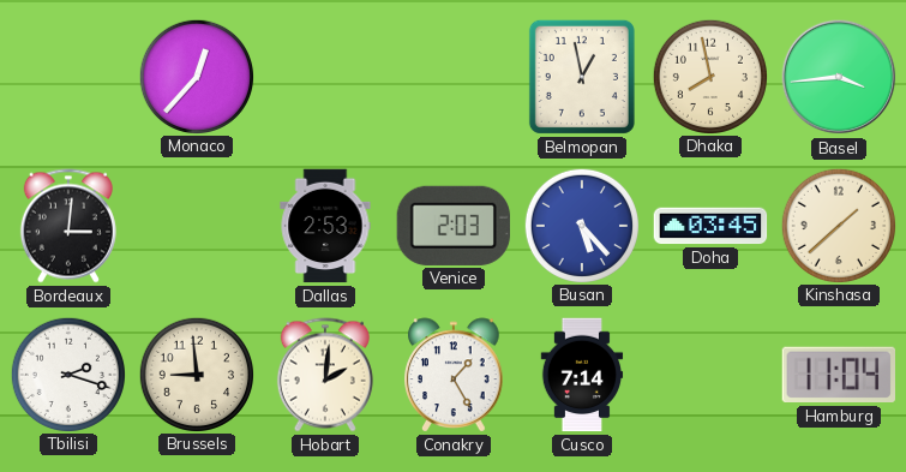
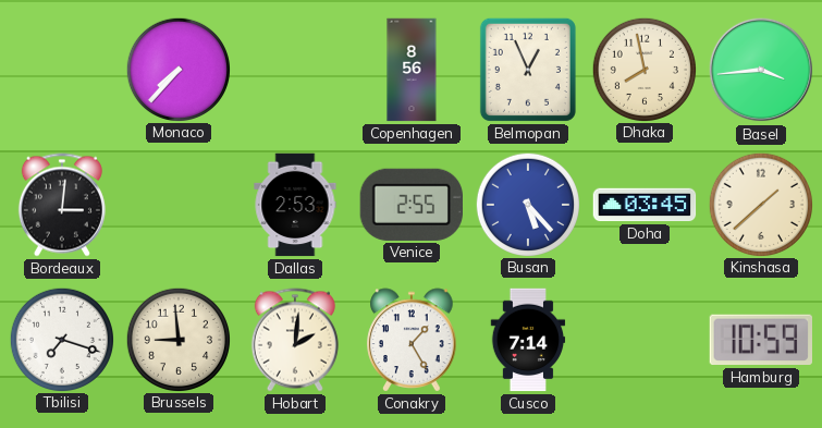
Monaco: 12:37 -> 7:37
Copenhagen: none -> 8:56
Belmopan: 12:58 -> 12:56
Venice: 2:03 -> 2:55
Tbilisi: 2:18 -> 7:18
Hamburg: 11:04 -> 10:59
